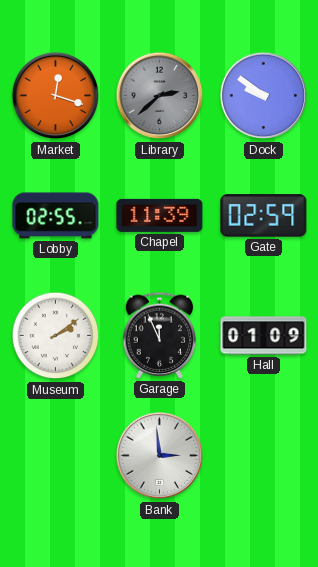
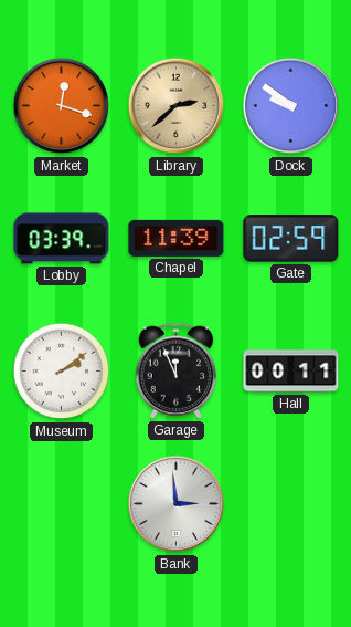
Library dial: grey -> champagne
Lobby: 02:55 -> 03:39
Hall: 01:09 -> 00:11
